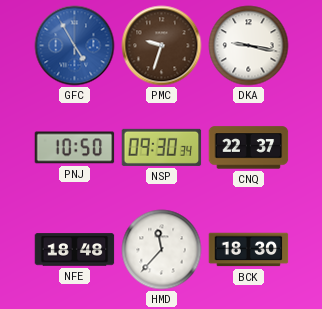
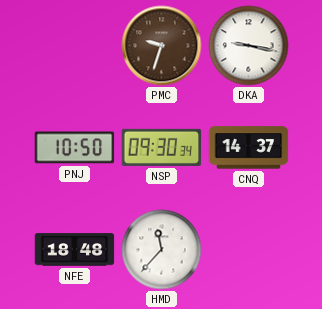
GFC: 4:55 -> none
CNQ: 22:37 -> 14:37
BCK: 18:30 -> none
